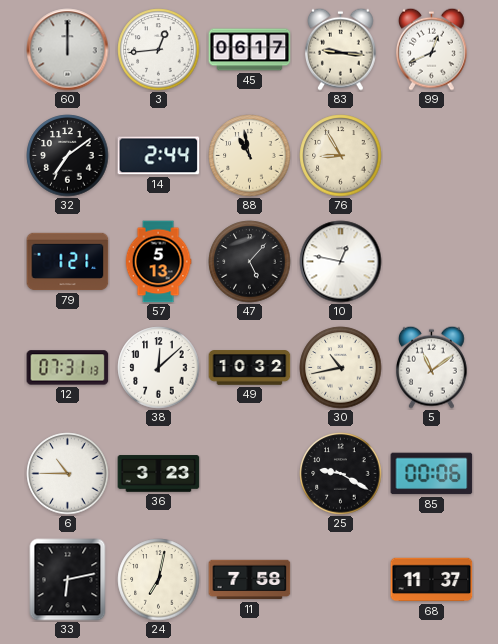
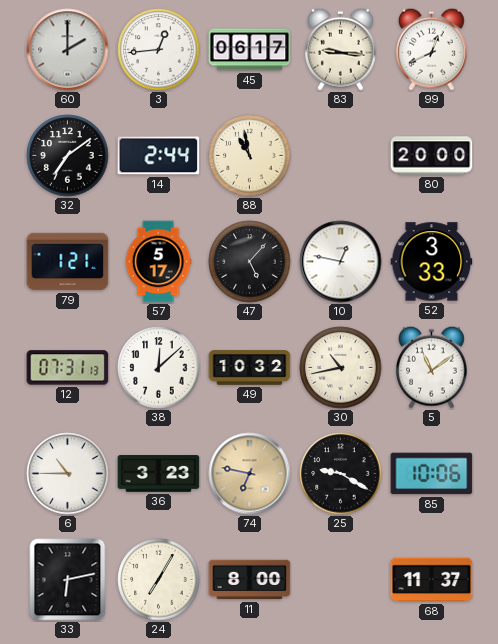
60: 12:00 -> 2:00
76: 8:55 -> none
80: none -> 20:00
57: 5:13 -> 5:17
52: none -> 3:33
74: none -> 6:47
85: 00:06 -> 10:06
24: 7:02 -> 7:05
11: 7:58 -> 8:00
